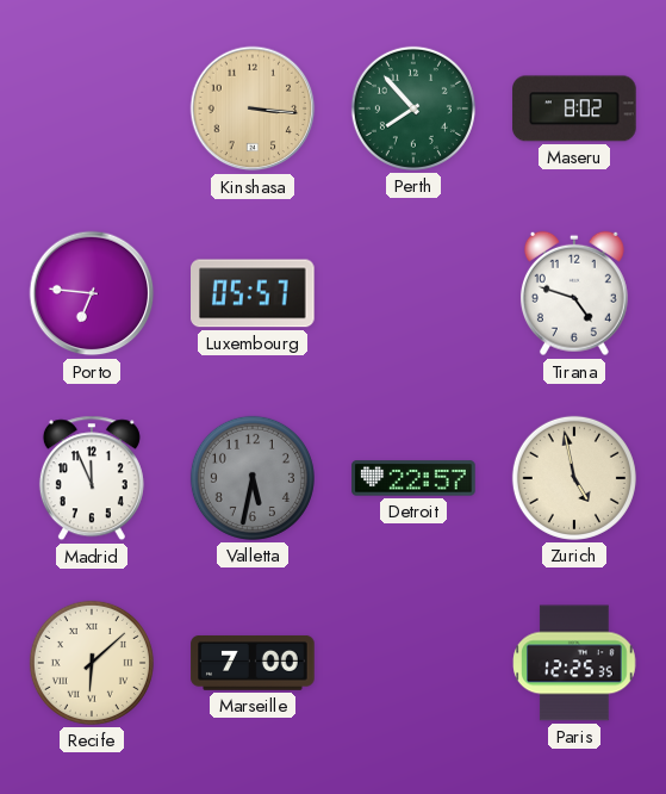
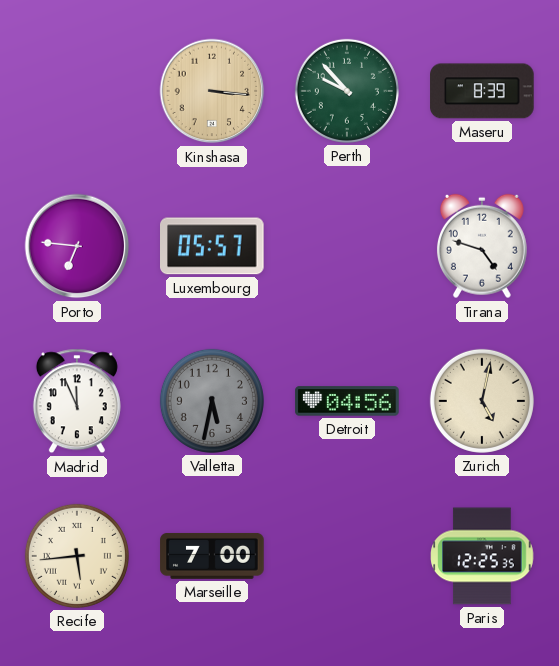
Perth: 7:53 -> 9:53
Maseru: 8:02 -> 8:39
Detroit: 22:57 -> 04:56
Zurich: 4:58 -> 5:02
Recife: 6:08 -> 5:44
